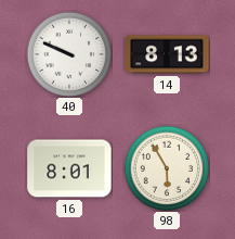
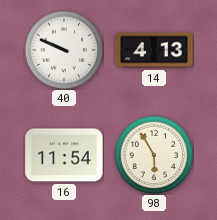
14: 8:13 -> 4:13
16: 8:01 -> 11:54
